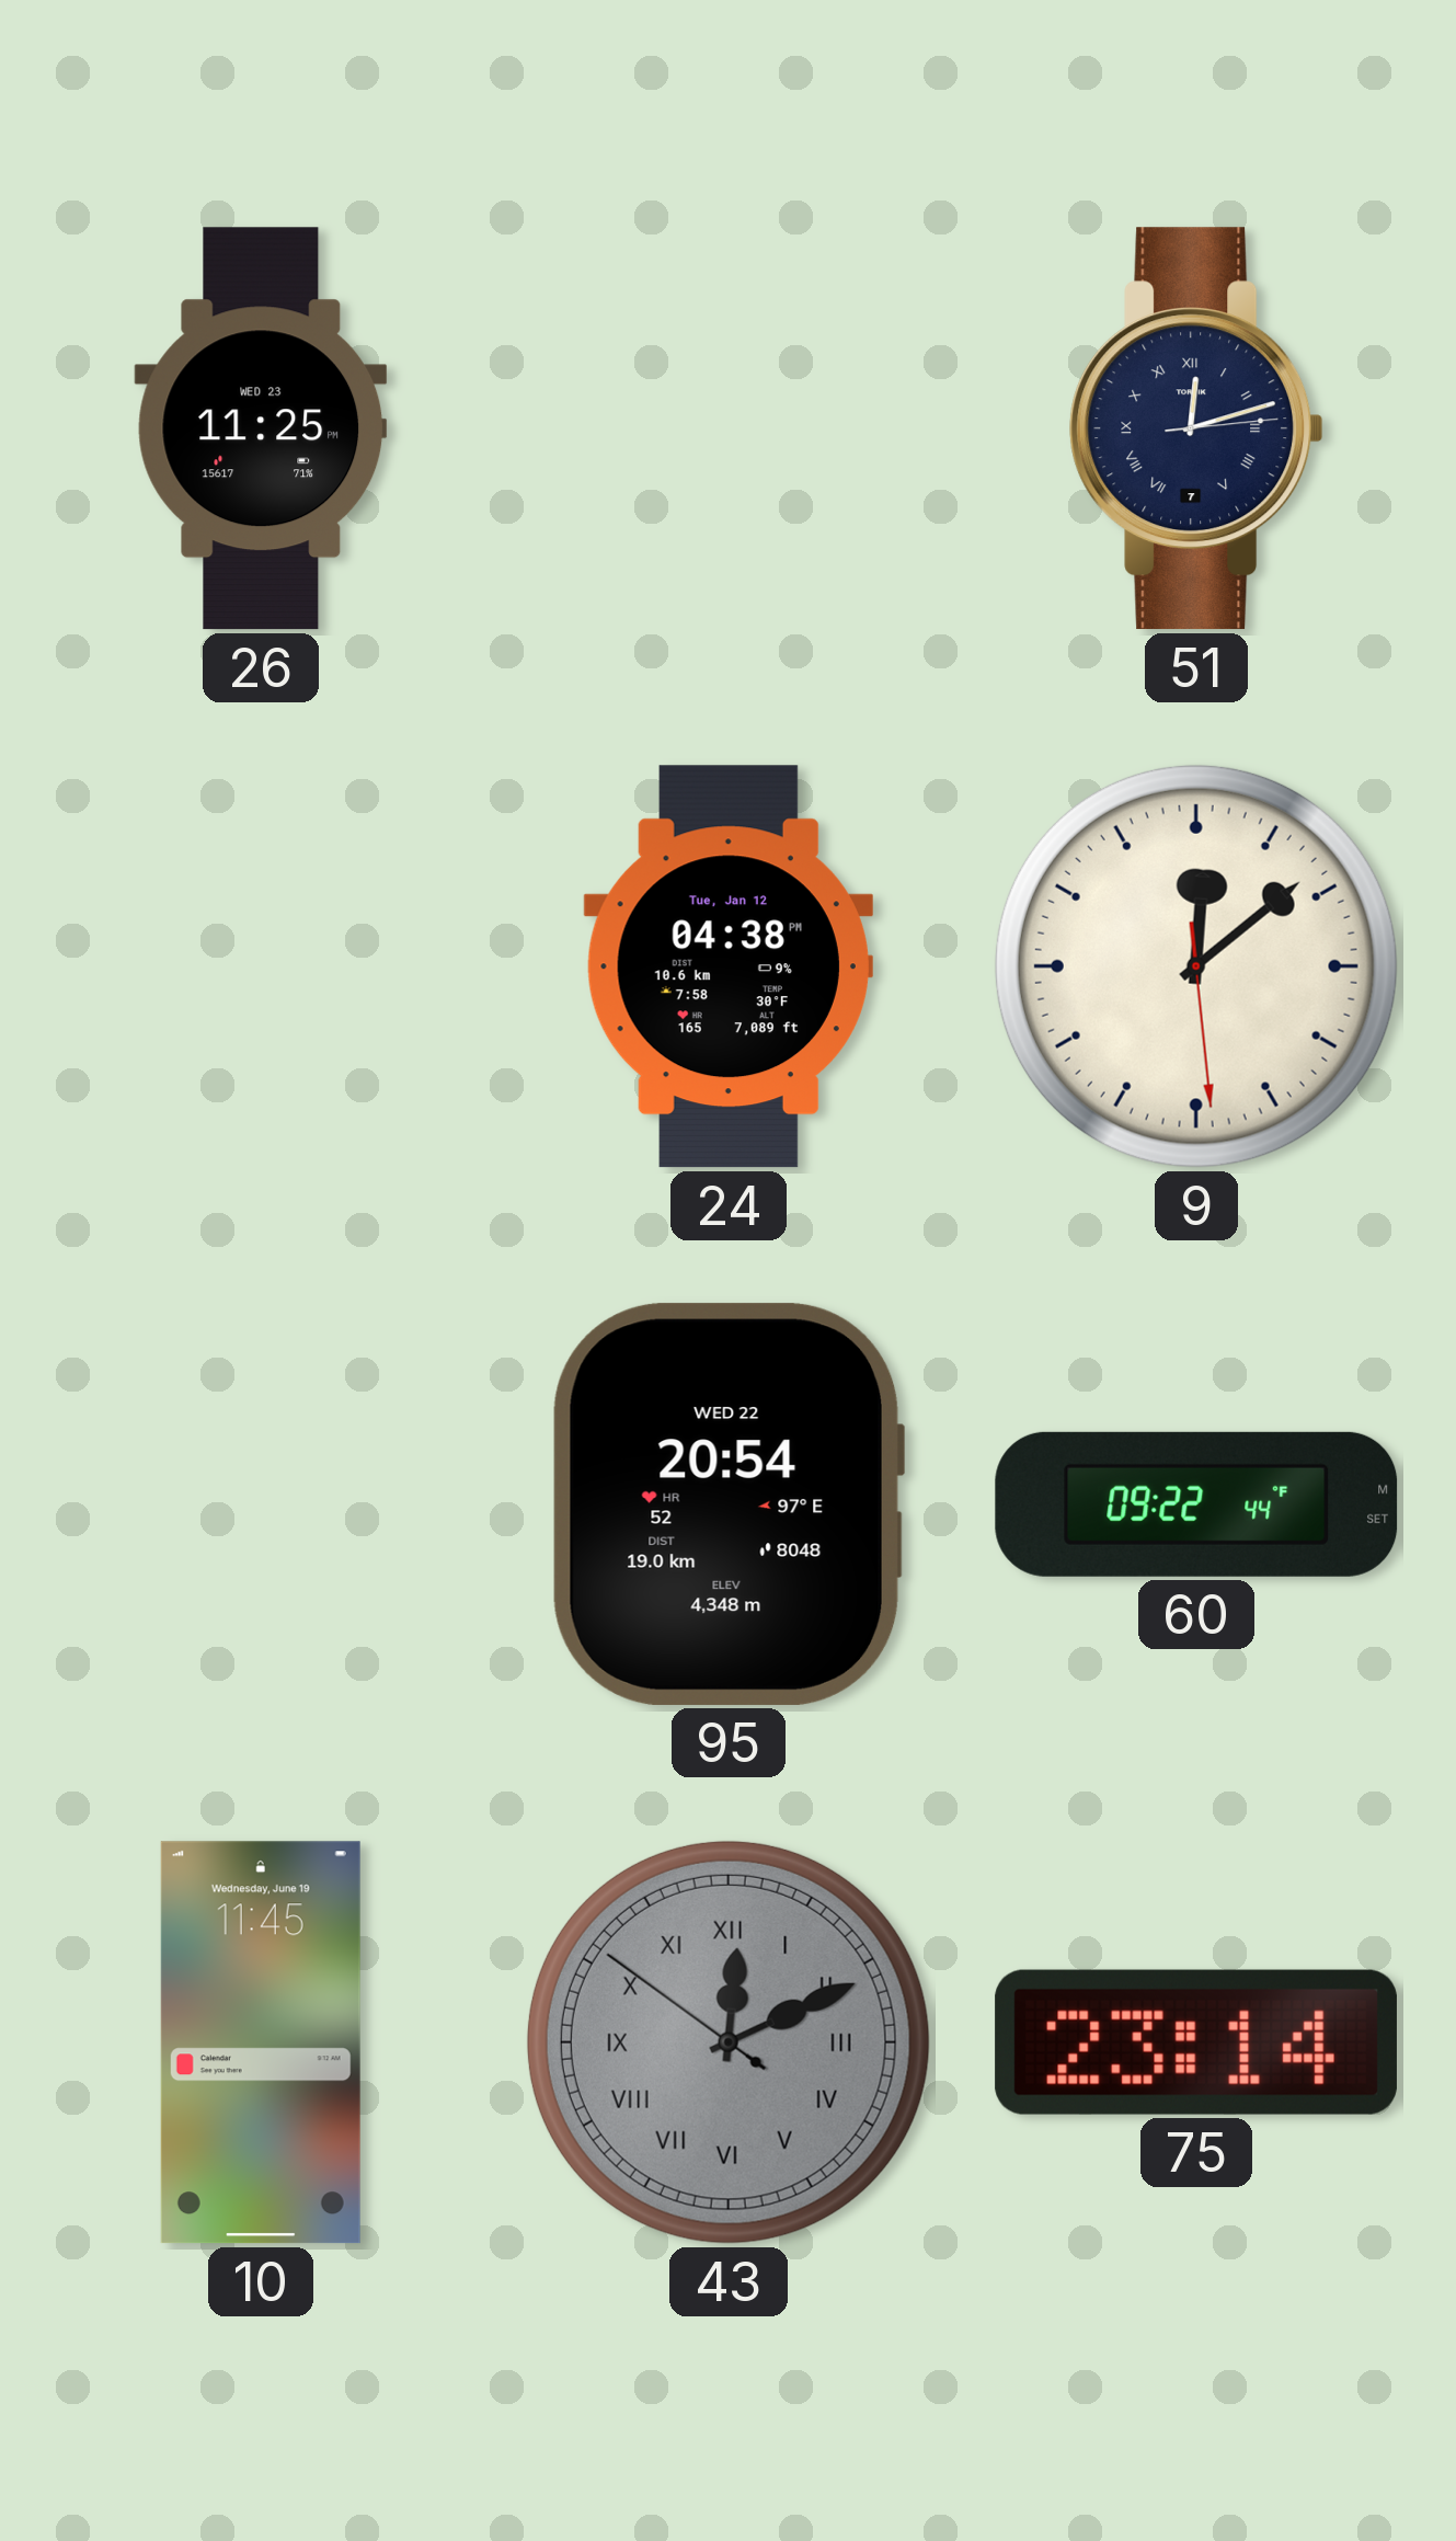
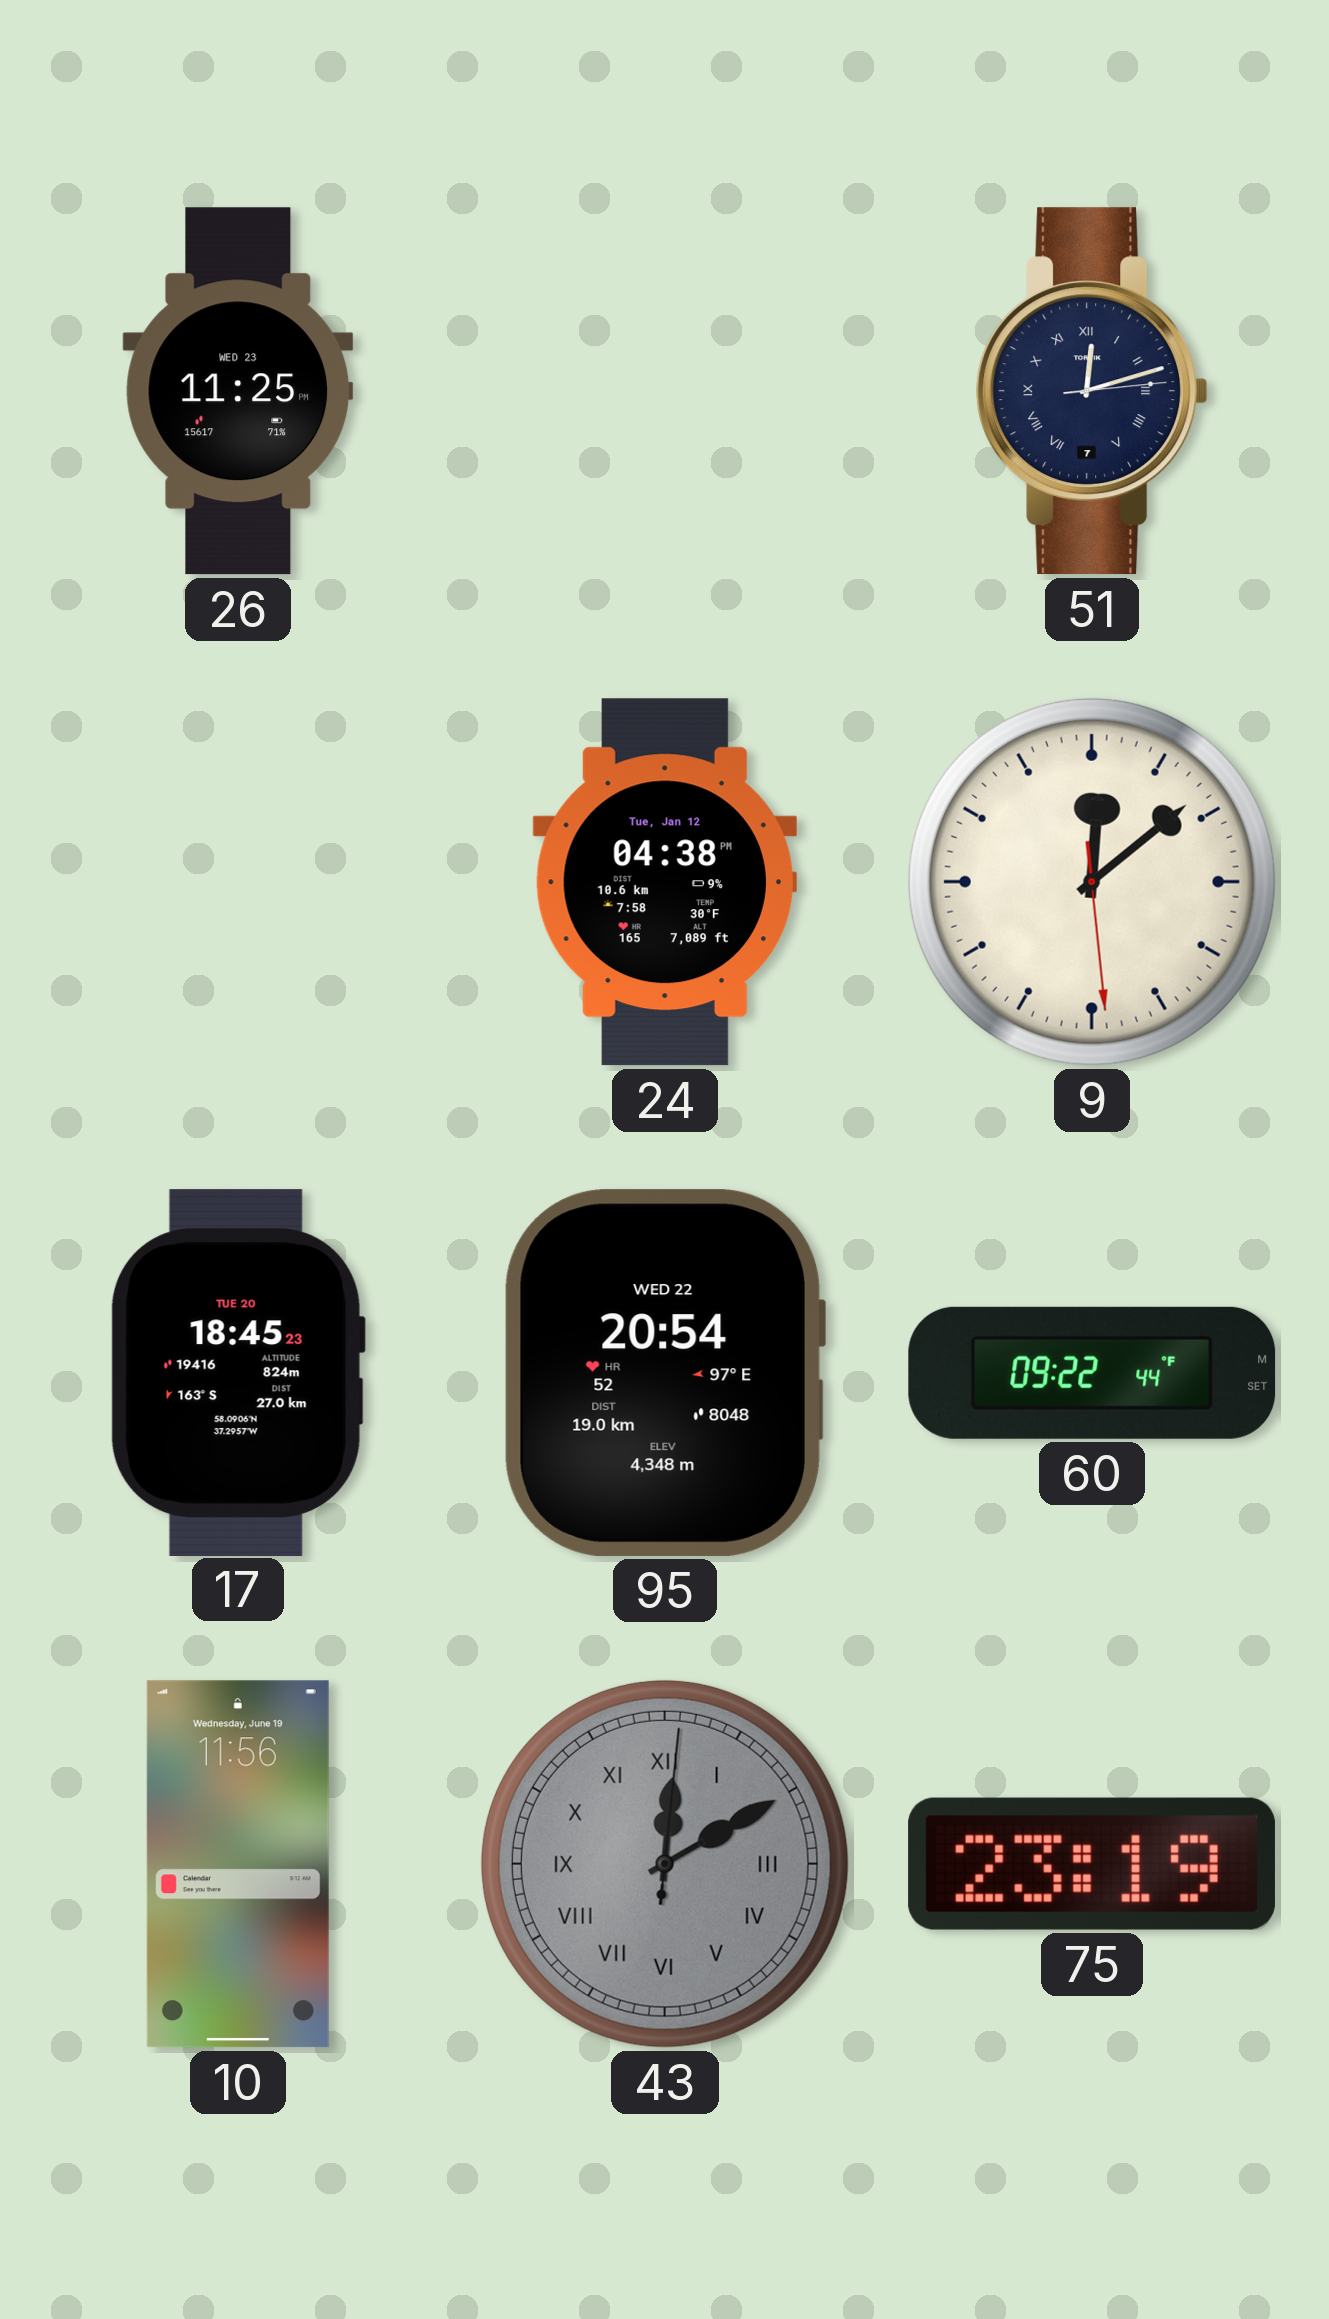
17: none -> 18:45
10: 11:45 -> 11:56
43: 12:10:51 -> 12:10:01
75: 23:14 -> 23:19
